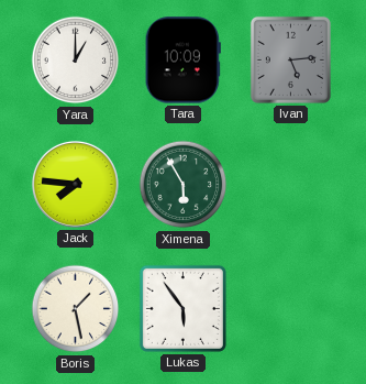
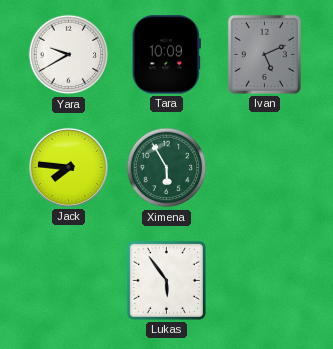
Yara: 1:00 -> 9:40
Ivan: 5:14 -> 5:11
Boris: 1:28 -> none
